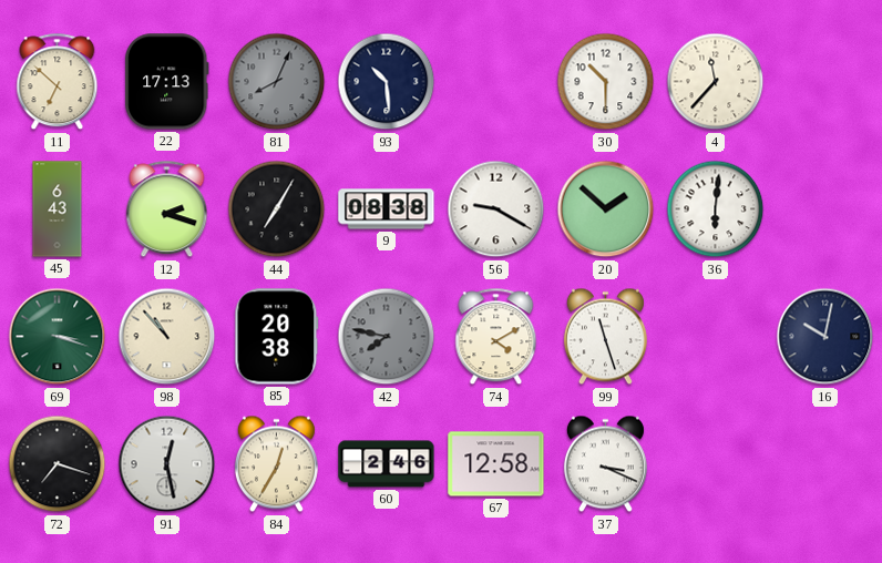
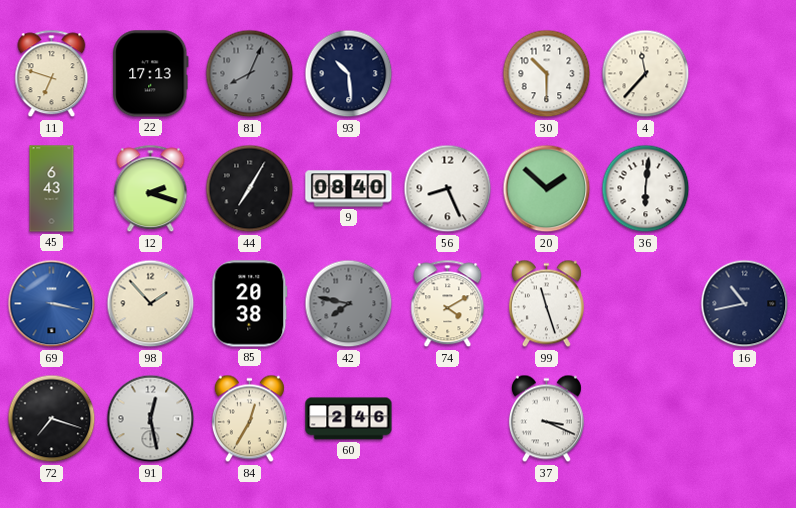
11: 6:52 -> 6:48
9: 08:38 -> 08:40
56: 9:20 -> 8:26
69: 3:18 -> 3:17
69 dial: green -> blue
98: 10:53 -> 1:53
16: 10:02 -> 10:43
67: 12:58 -> none
